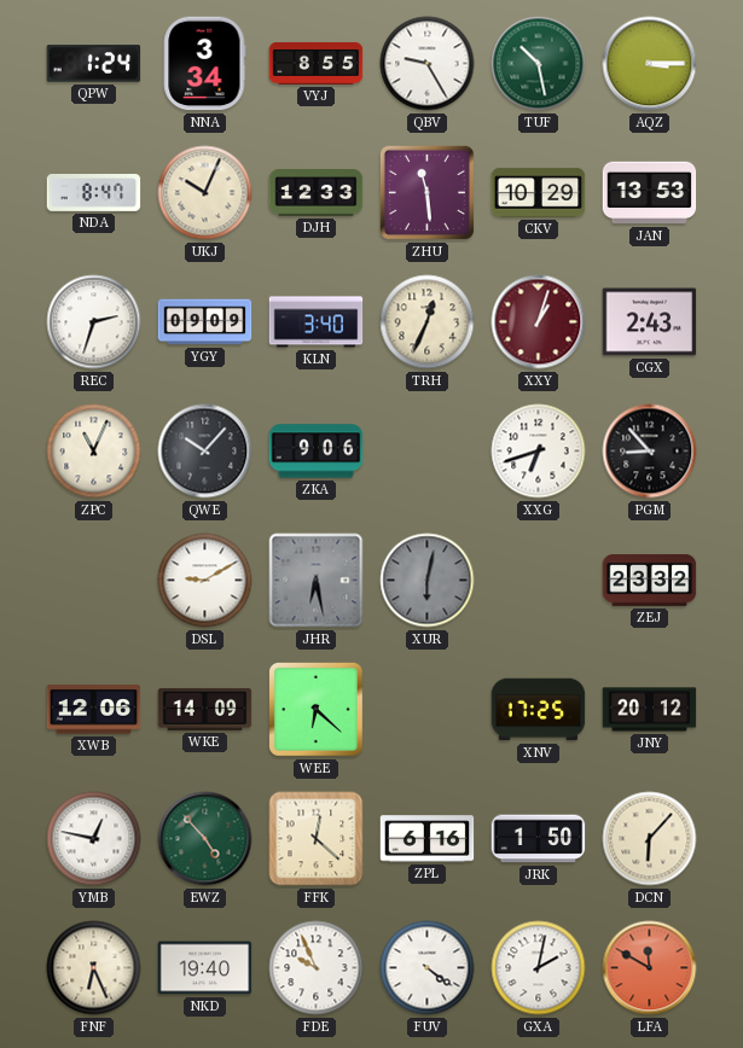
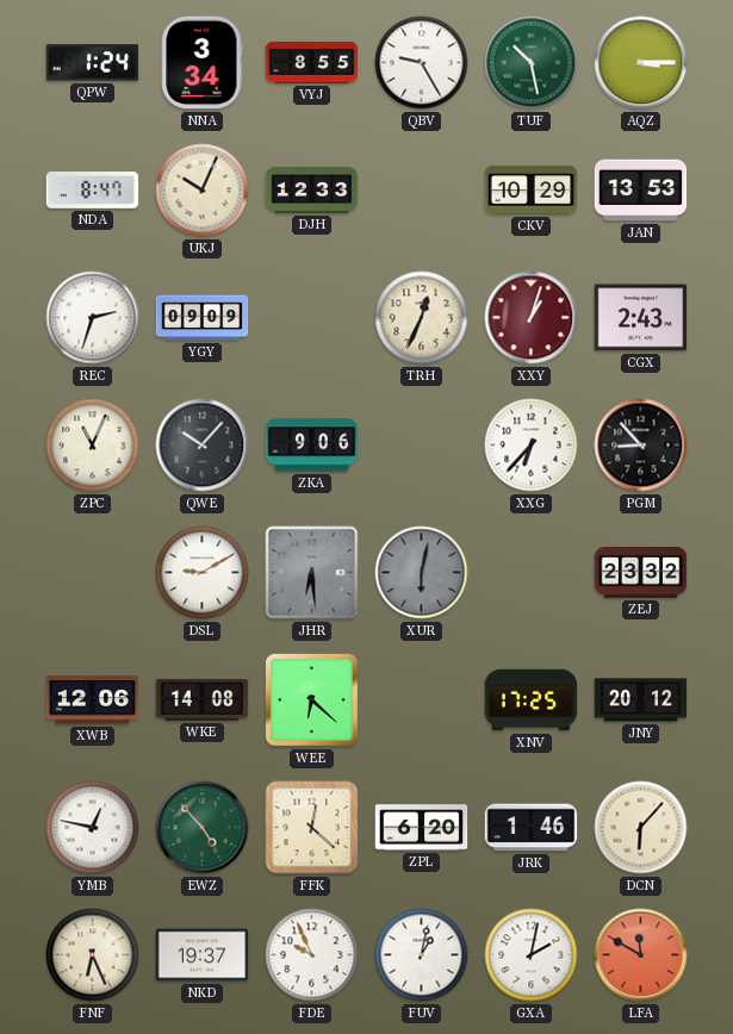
ZHU: 11:29 -> none
KLN: 3:40 -> none
XXG: 6:42 -> 6:37
JHR: 6:28 -> 6:29
WKE: 14:09 -> 14:08
ZPL: 6:16 -> 6:20
JRK: 1:50 -> 1:46
NKD: 19:40 -> 19:37
FUV: 4:21 -> 1:02
